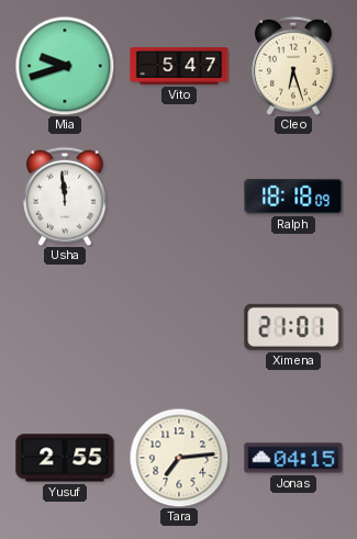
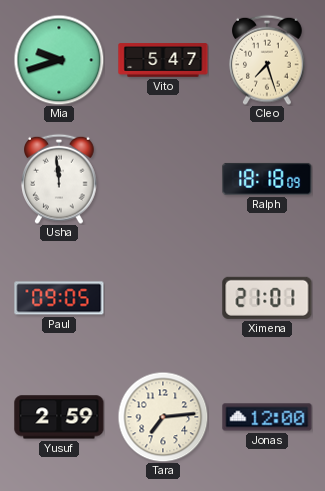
Cleo: 6:27 -> 7:27
Paul: none -> 09:05
Yusuf: 2:55 -> 2:59
Jonas: 04:15 -> 12:00
